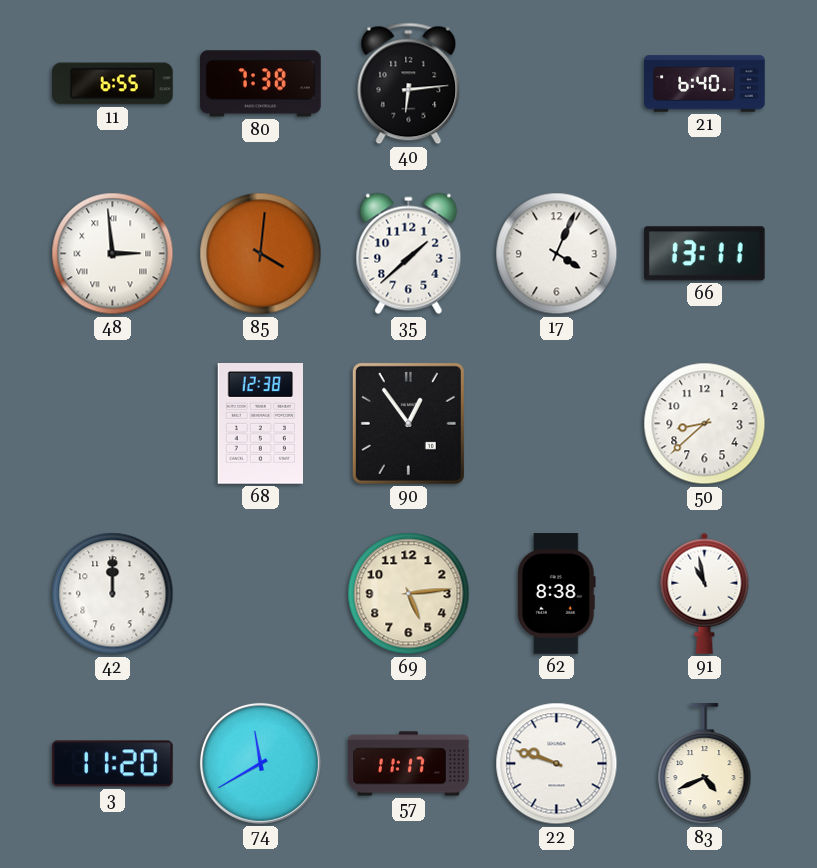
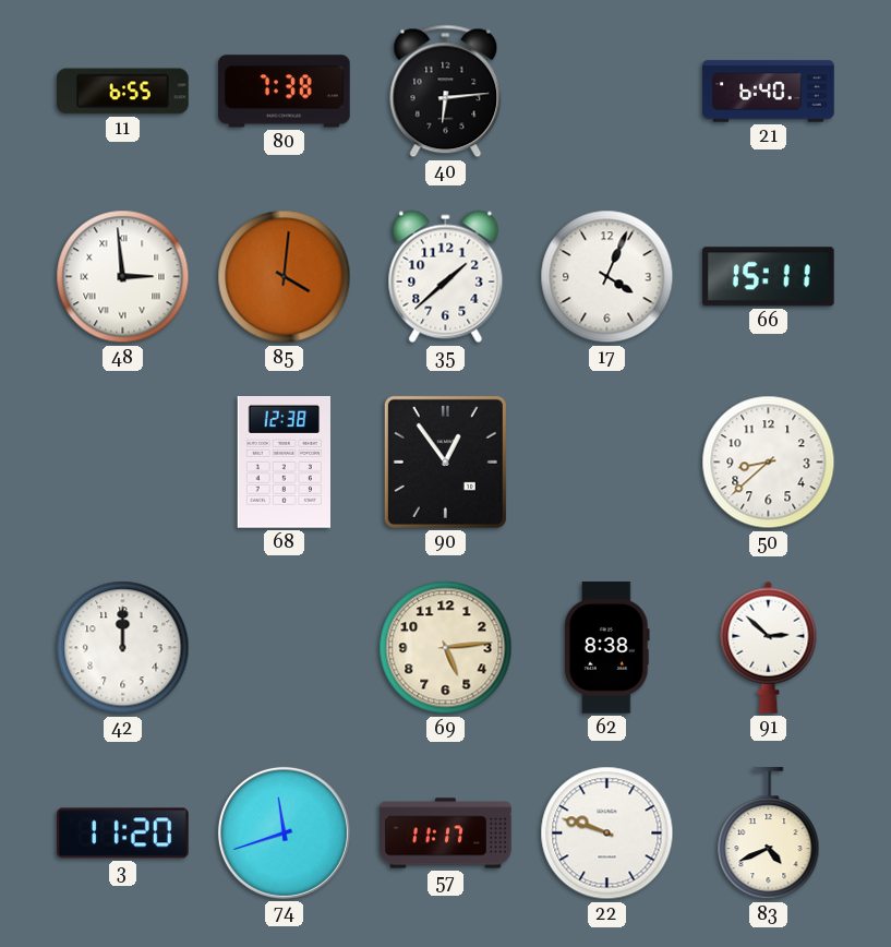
66: 13:11 -> 15:11
91: 10:58 -> 2:52
74: 11:40 -> 11:42
